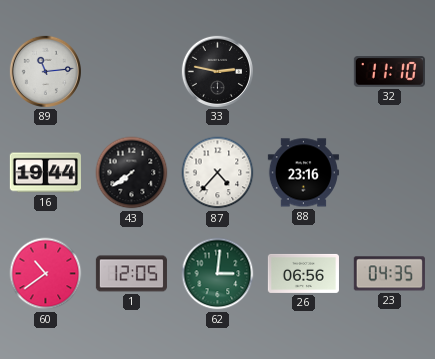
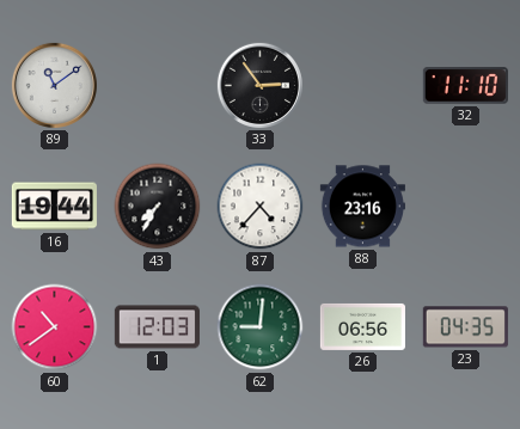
89: 11:14 -> 11:09
33: 2:47 -> 2:54
43: 7:39 -> 7:35
1: 12:05 -> 12:03
62: 3:01 -> 9:01
